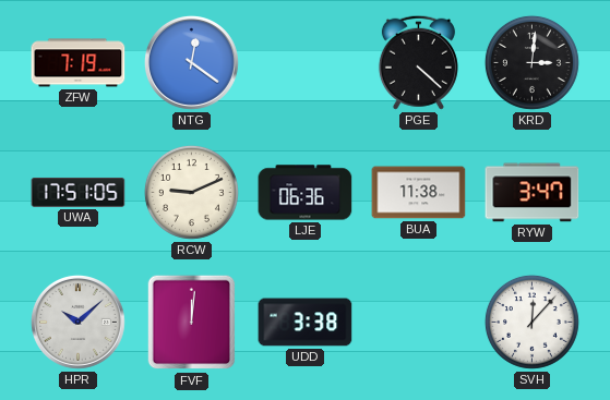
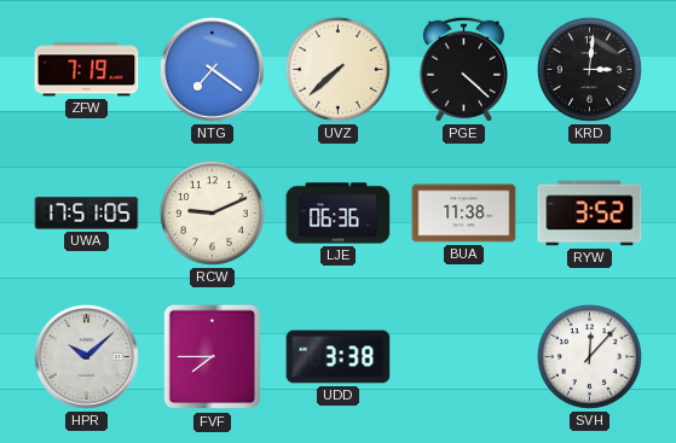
NTG: 12:21 -> 7:21
UVZ: none -> 7:38
RYW: 3:47 -> 3:52
FVF: 12:01 -> 7:45
